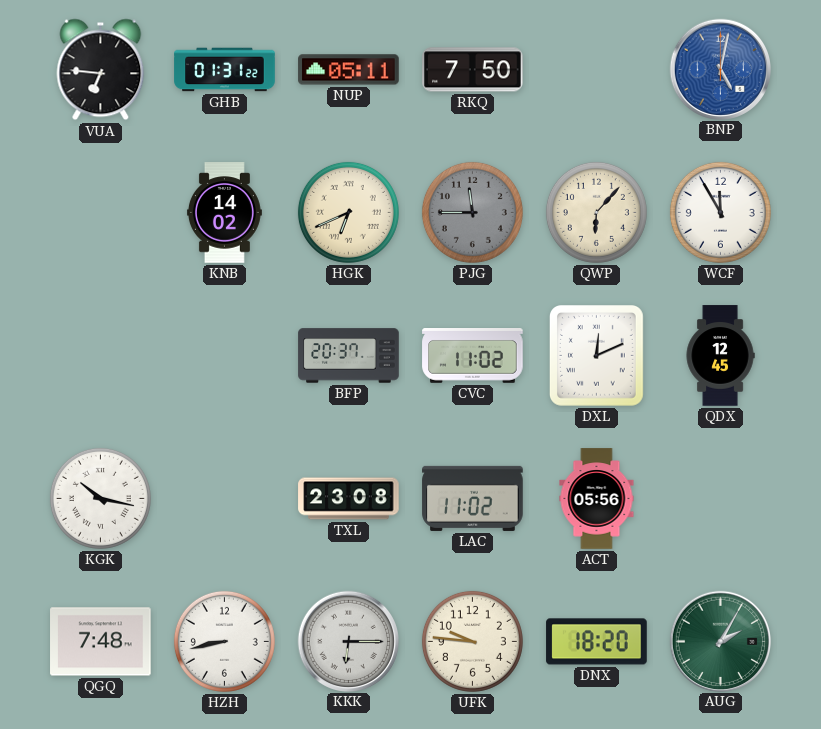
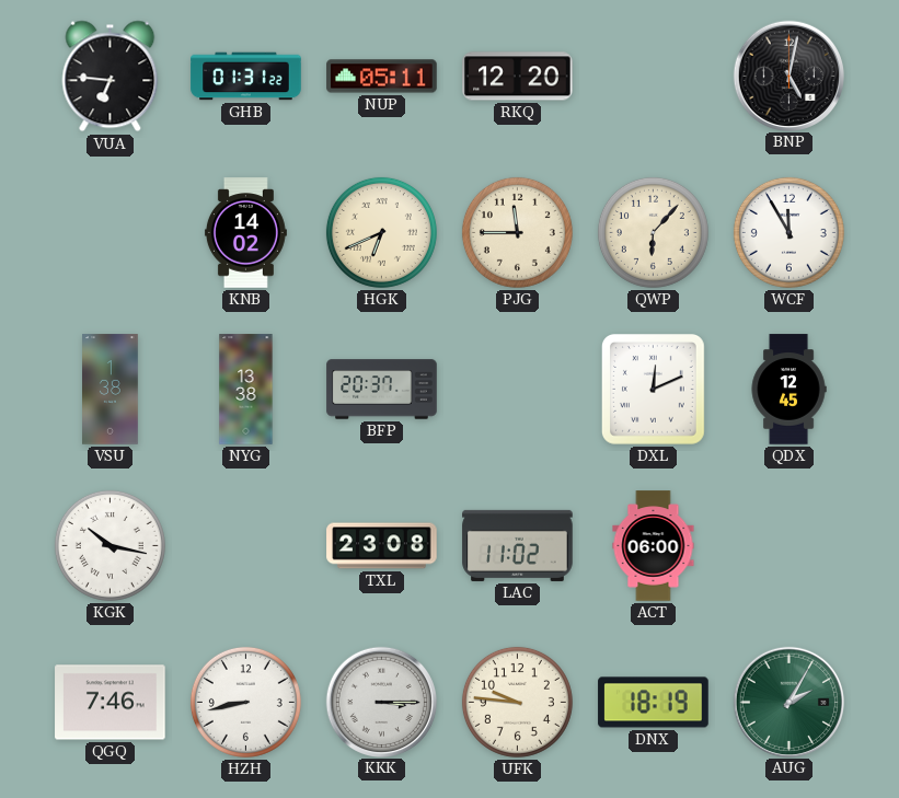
RKQ: 7:50 -> 12:20
BNP dial: blue -> black
PJG dial: grey -> cream
VSU: none -> 1:38
NYG: none -> 13:38
CVC: 11:02 -> none
ACT: 05:56 -> 06:00
QGQ: 7:48 -> 7:46
KKK: 6:15 -> 3:15
DNX: 18:20 -> 18:19
